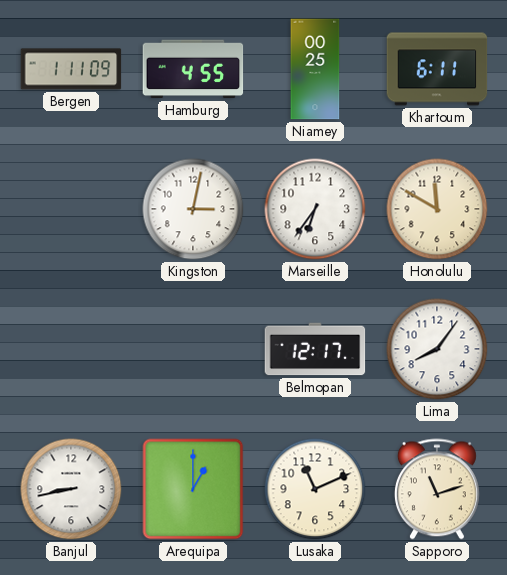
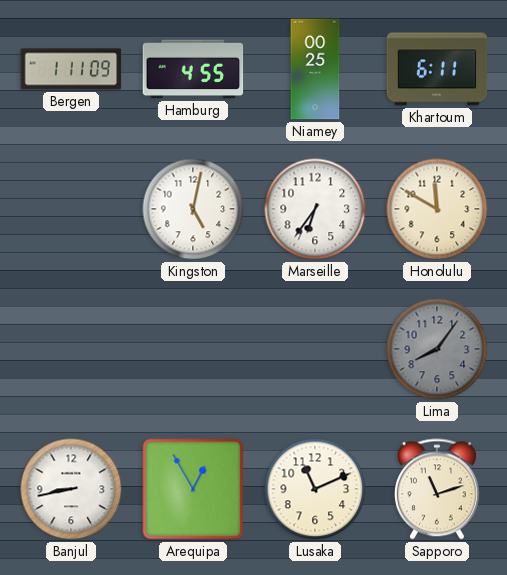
Kingston: 3:02 -> 5:02
Belmopan: 12:17 -> none
Lima dial: white -> grey
Arequipa: 1:00 -> 12:55
